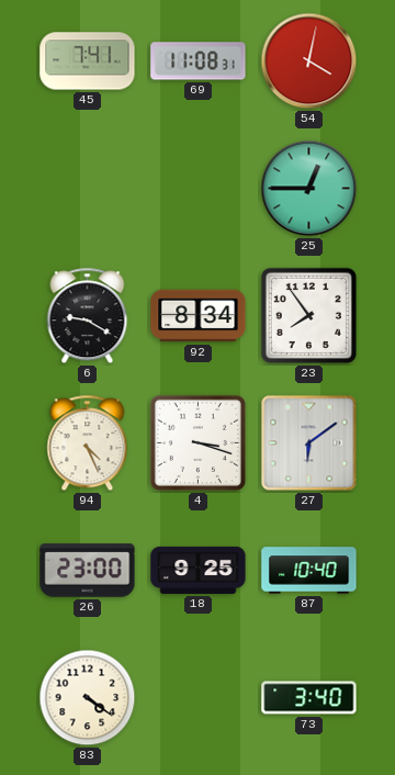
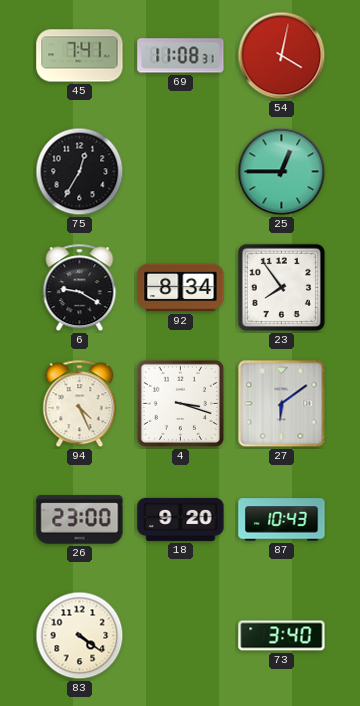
75: none -> 12:35
18: 9:25 -> 9:20
87: 10:40 -> 10:43
